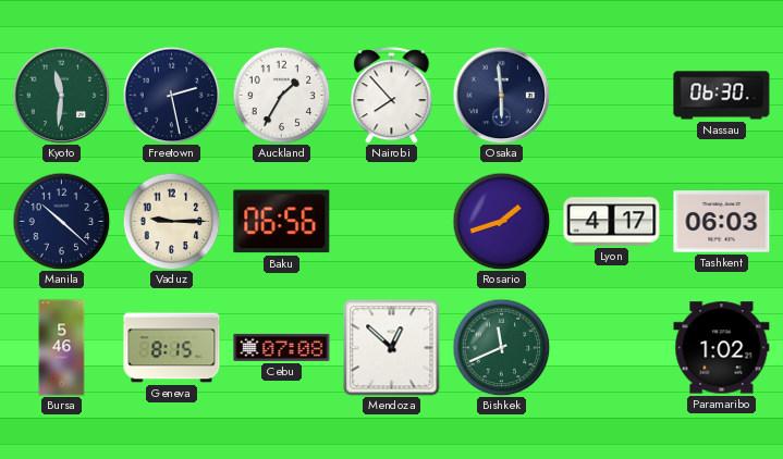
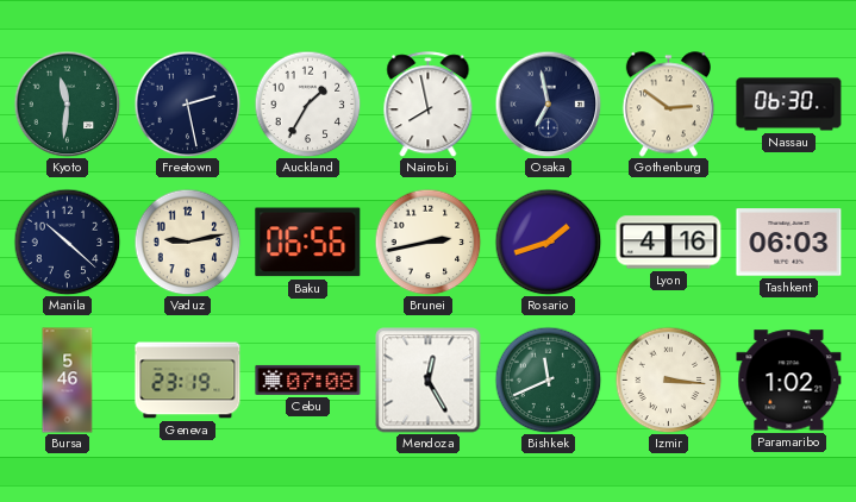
Nairobi: 7:53 -> 7:58
Osaka: 5:59 -> 6:58
Gothenburg: none -> 2:51
Vaduz: 9:15 -> 9:13
Brunei: none -> 2:43
Lyon: 4:17 -> 4:16
Geneva: 8:15 -> 23:19
Mendoza: 12:52 -> 12:25
Izmir: none -> 3:16
